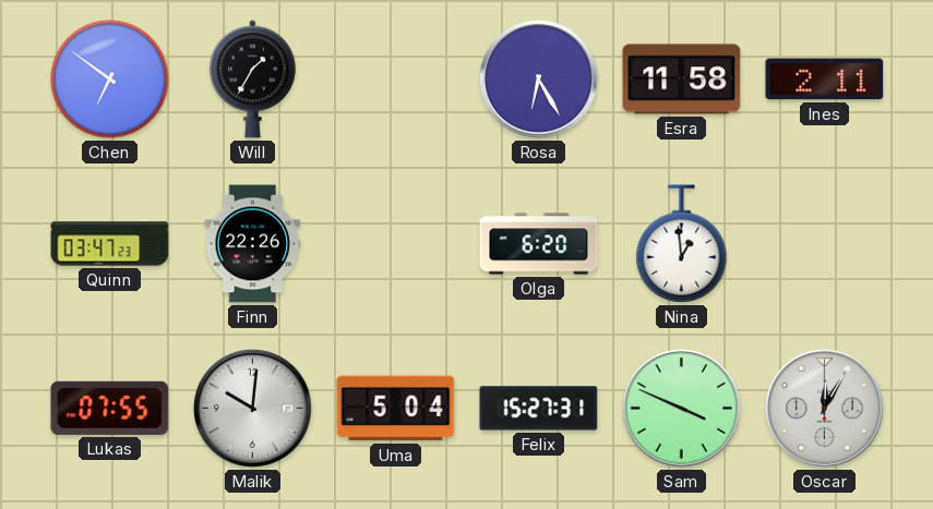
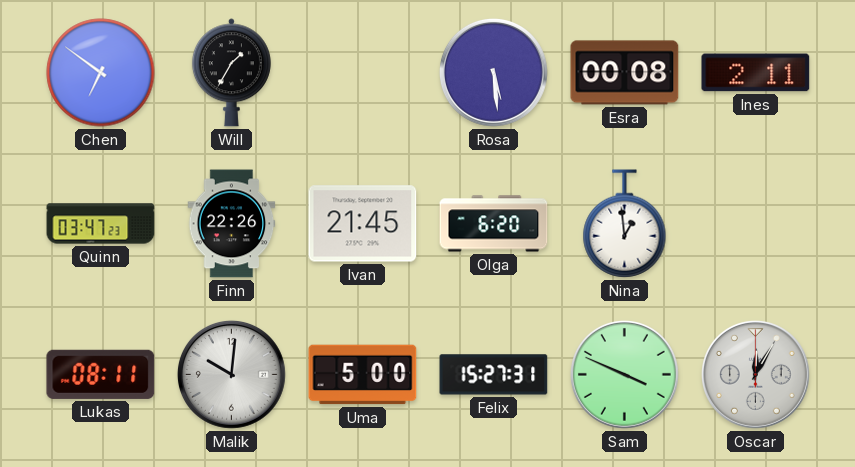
Rosa: 6:25 -> 5:29
Esra: 11:58 -> 00:08
Ivan: none -> 21:45
Lukas: 07:55 -> 08:11
Uma: 5:04 -> 5:00
